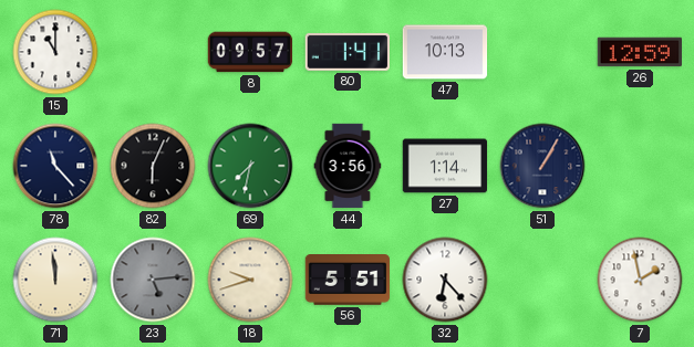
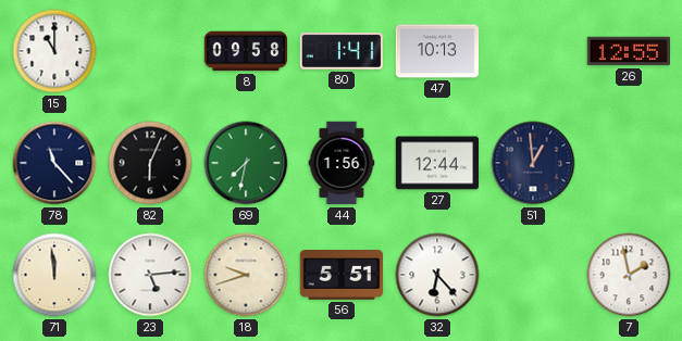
8: 09:57 -> 09:58
26: 12:59 -> 12:55
44: 3:56 -> 1:56
27: 1:14 -> 12:44
51: 1:05 -> 12:59
23 dial: grey -> white
